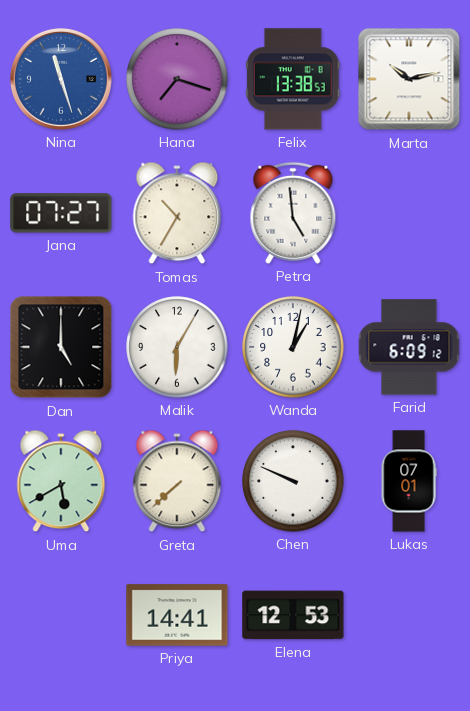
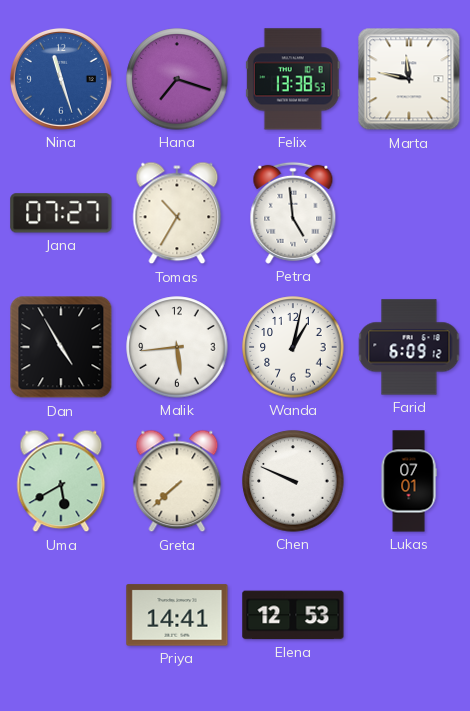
Marta: 10:13 -> 11:47
Dan: 5:00 -> 4:55
Malik: 6:05 -> 5:44
